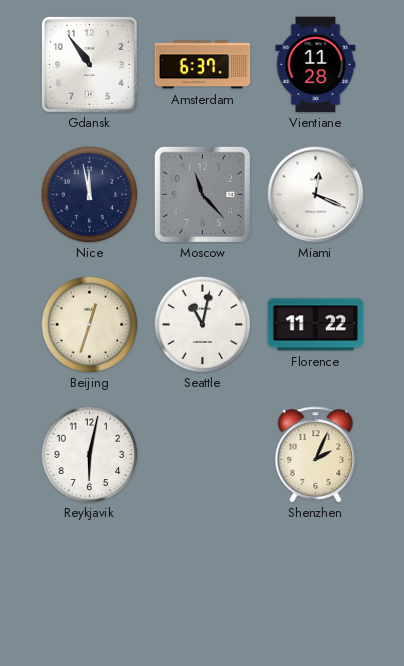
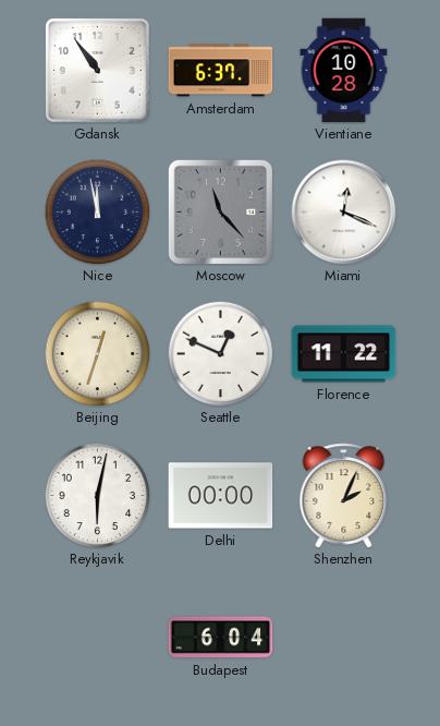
Vientiane: 11:28 -> 10:28
Seattle: 11:02 -> 12:49
Delhi: none -> 00:00
Budapest: none -> 6:04
